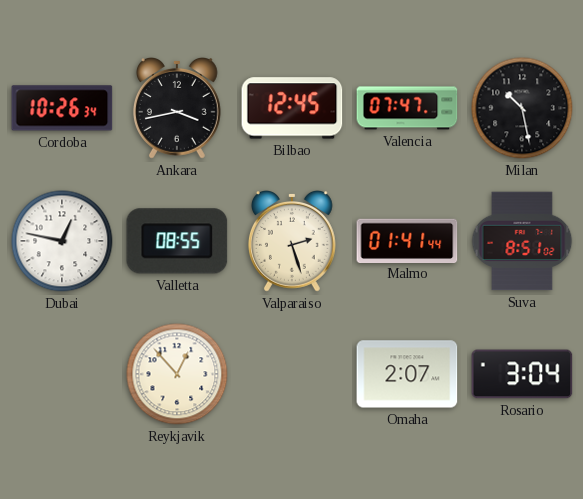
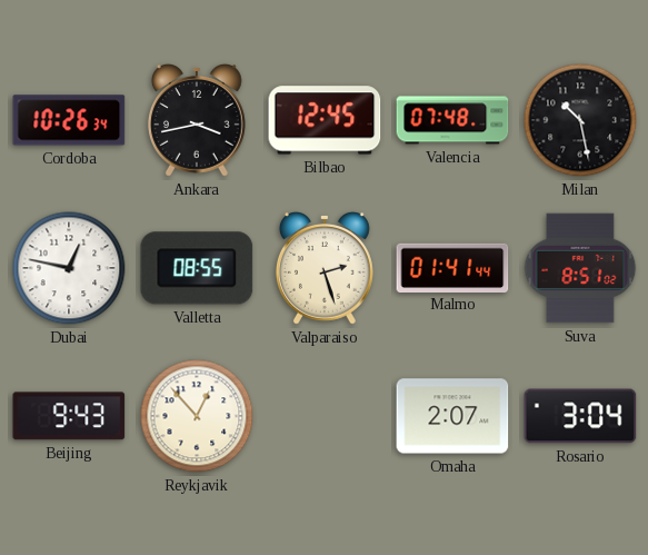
Valencia: 07:47 -> 07:48
Beijing: none -> 9:43
